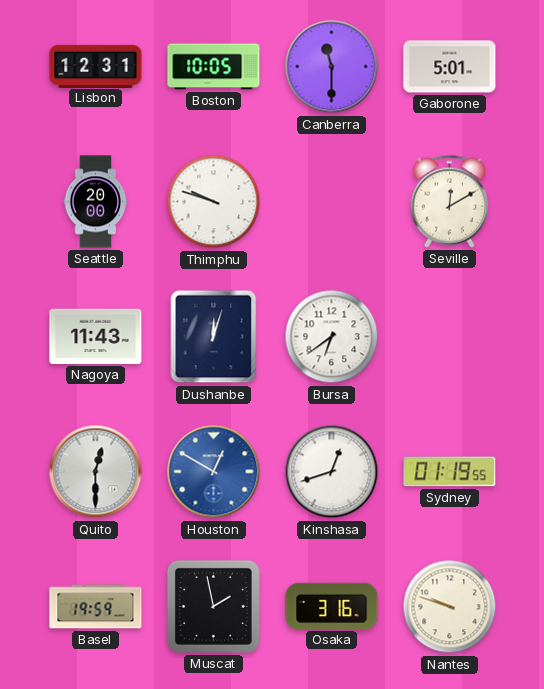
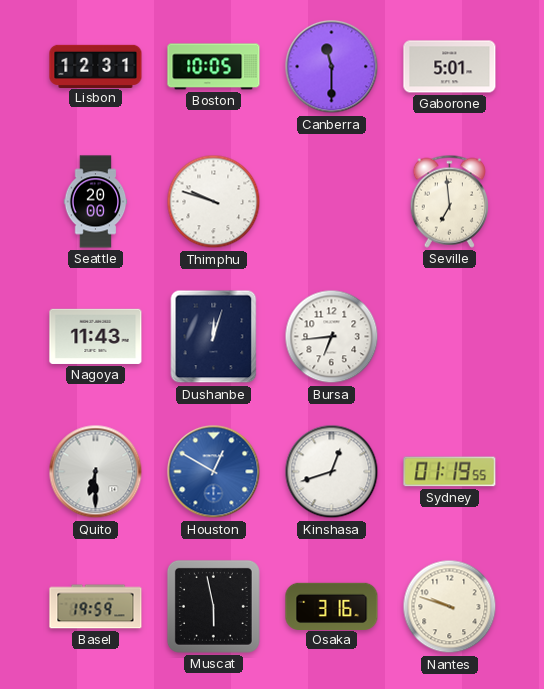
Seville: 12:10 -> 6:59
Bursa: 6:39 -> 6:44
Quito: 12:30 -> 6:30
Muscat: 1:58 -> 5:58
